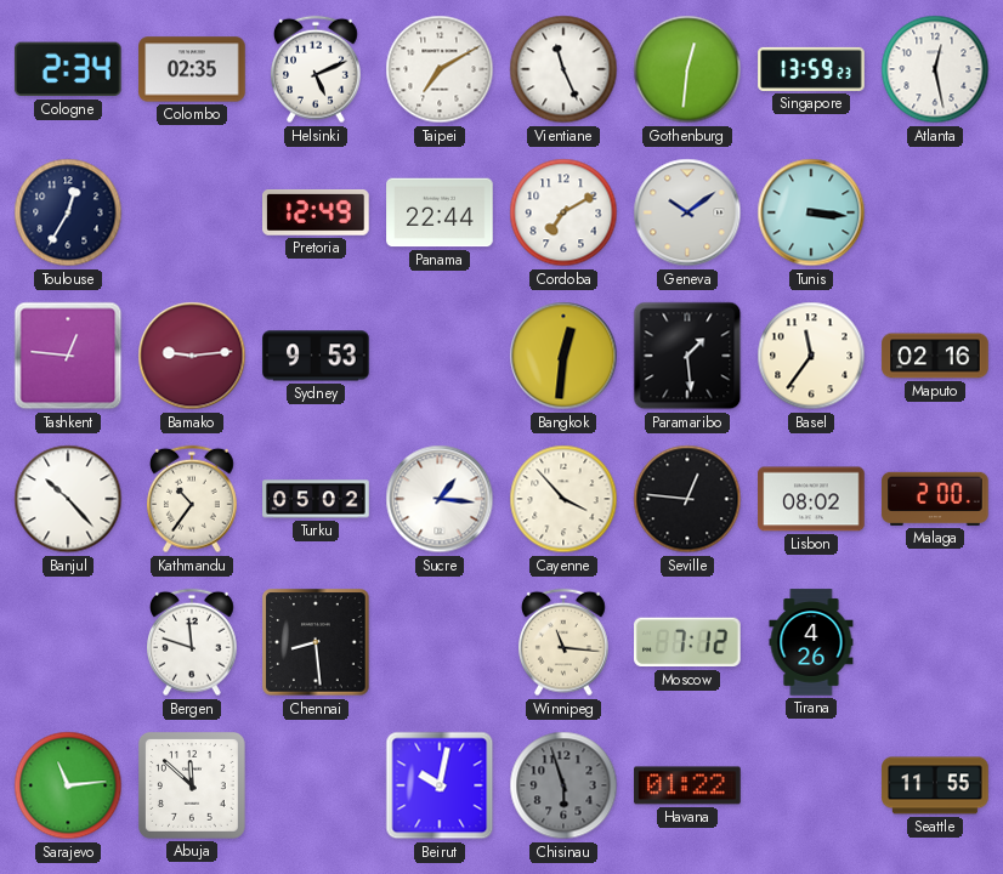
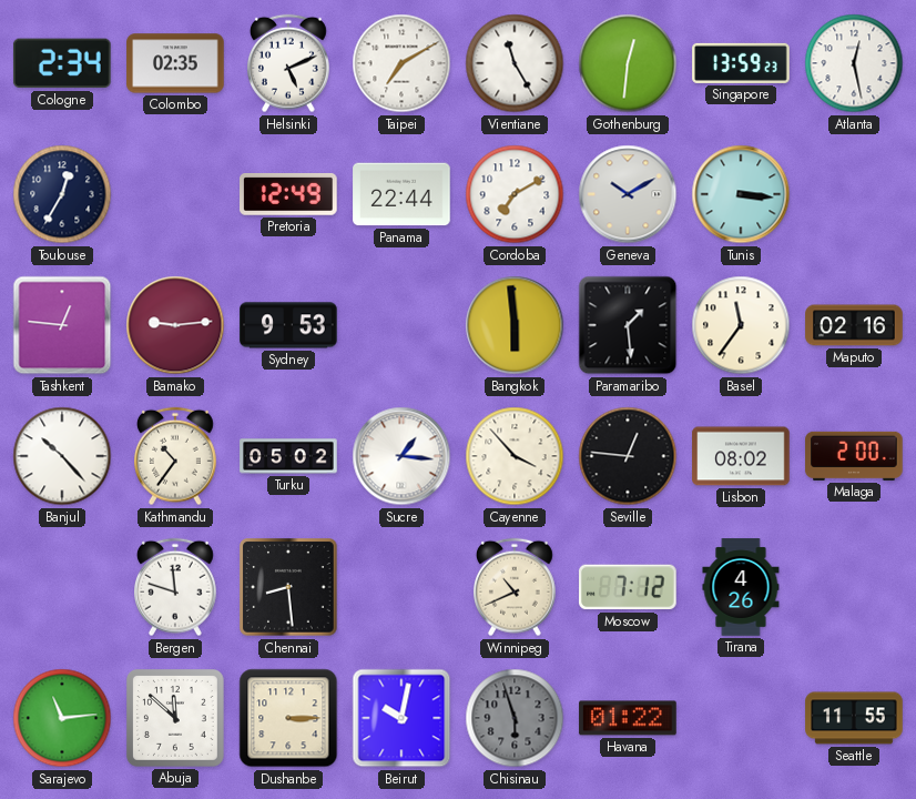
Vientiane: 11:26 -> 11:25
Geneva: 10:09 -> 10:10
Bangkok: 12:31 -> 5:59
Winnipeg: 11:16 -> 10:41
Dushanbe: none -> 3:15
